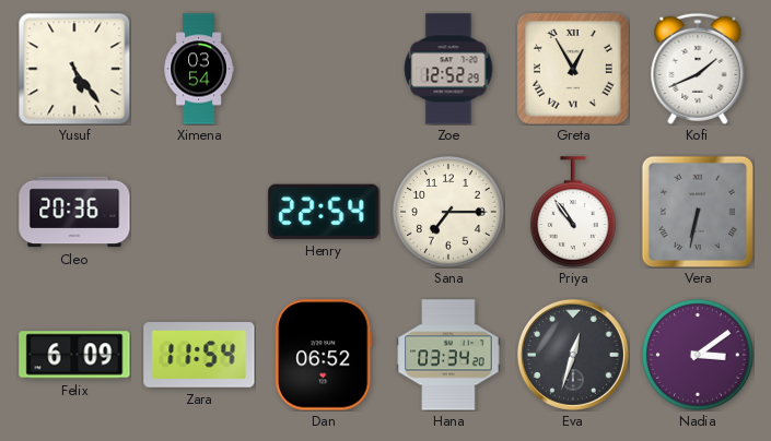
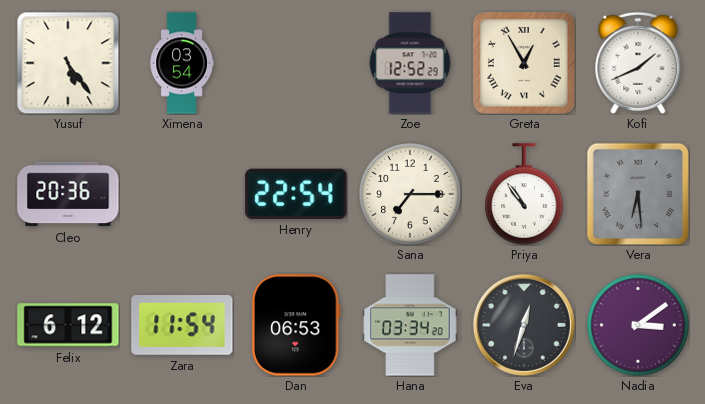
Vera: 6:32 -> 6:29
Felix: 6:09 -> 6:12
Dan: 06:52 -> 06:53
